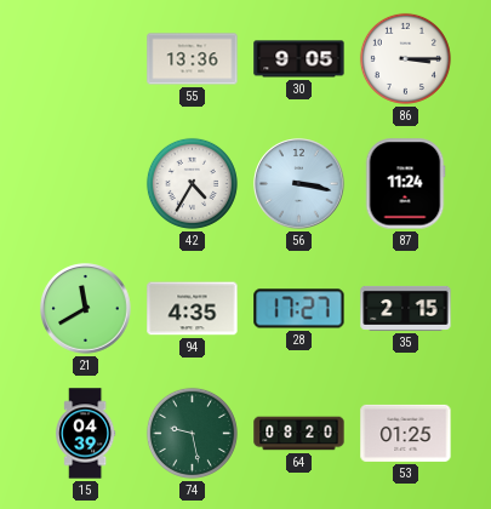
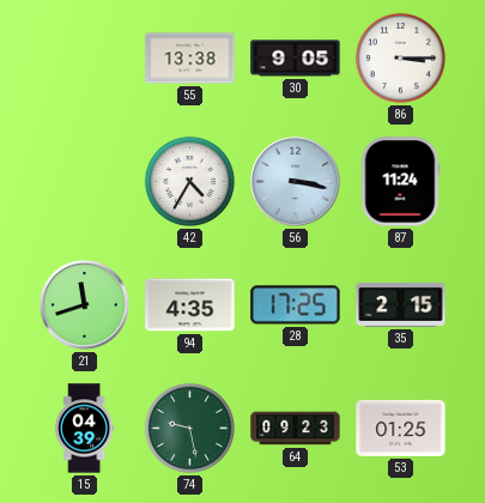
55: 13:36 -> 13:38
21: 11:40 -> 11:42
28: 17:27 -> 17:25
64: 08:20 -> 09:23
